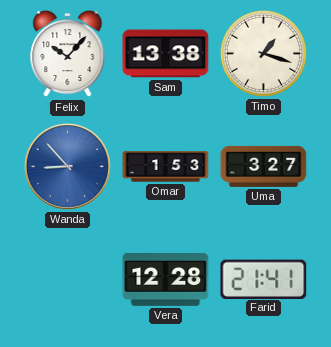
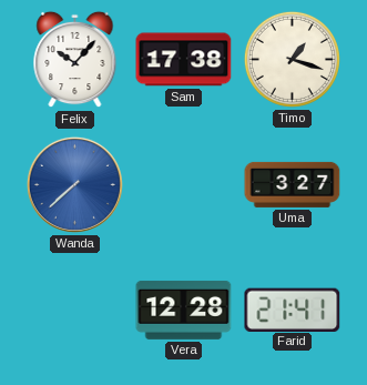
Sam: 13:38 -> 17:38
Wanda: 8:53 -> 7:38
Omar: 1:53 -> none
